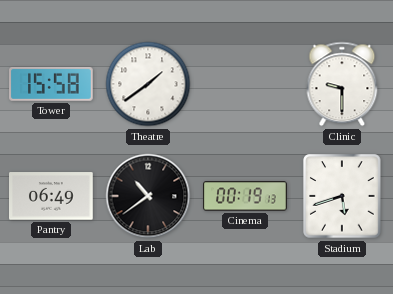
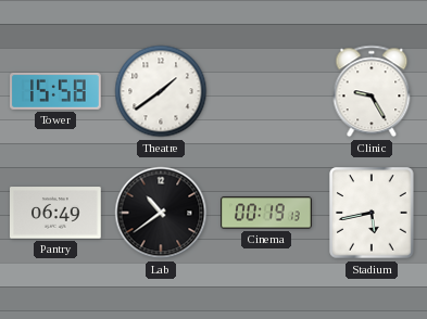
Clinic: 9:30 -> 9:25
Stadium: 5:42 -> 5:43
